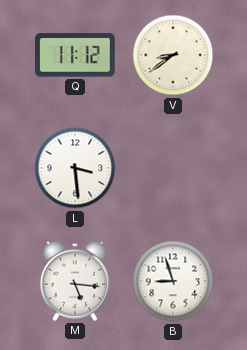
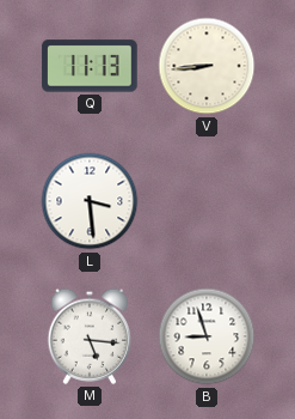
Q: 11:12 -> 11:13
V: 8:39 -> 8:44
